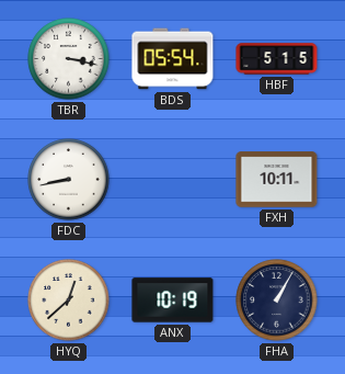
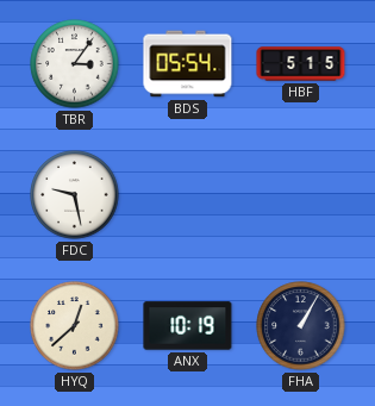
TBR: 3:17 -> 3:06
FDC: 8:43 -> 9:28
FXH: 10:11 -> none
